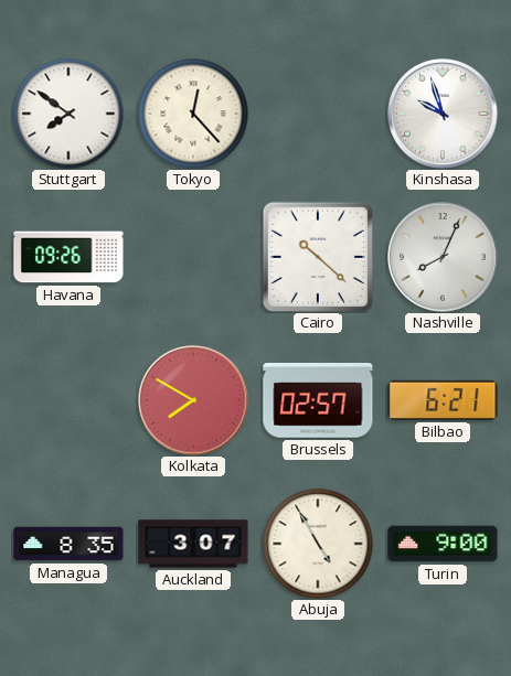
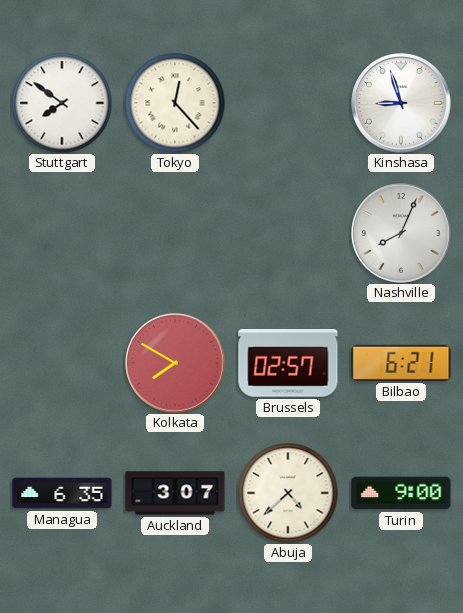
Kinshasa: 9:57 -> 8:57
Havana: 09:26 -> none
Cairo: 10:22 -> none
Managua: 8:35 -> 6:35
Abuja: 4:55 -> 4:38
